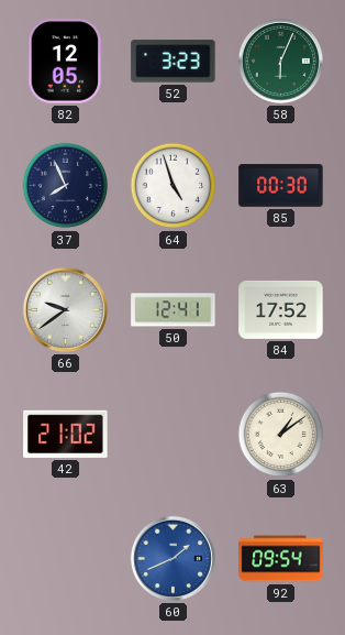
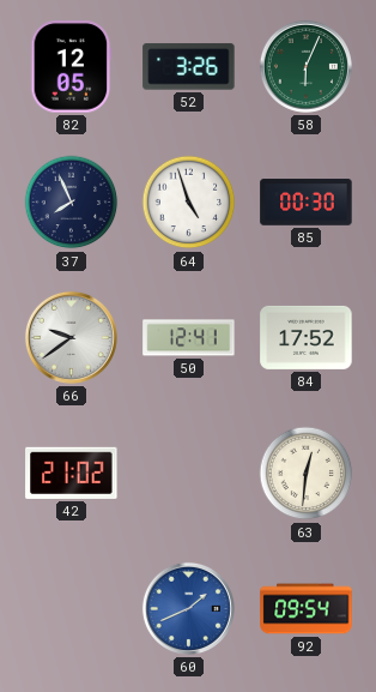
52: 3:23 -> 3:26
63: 1:09 -> 12:31
